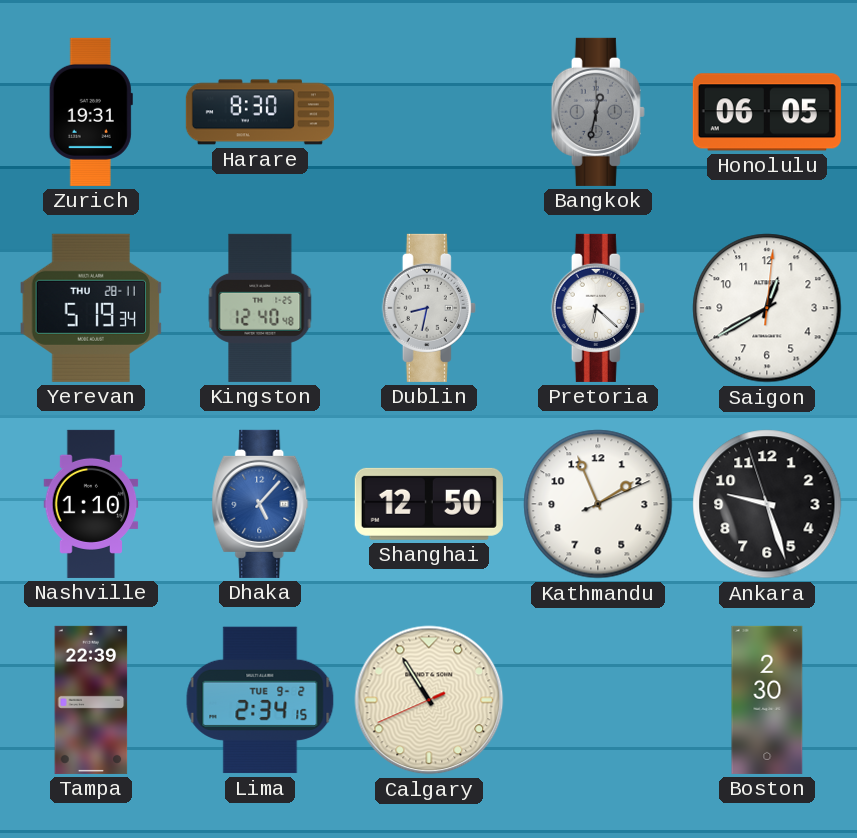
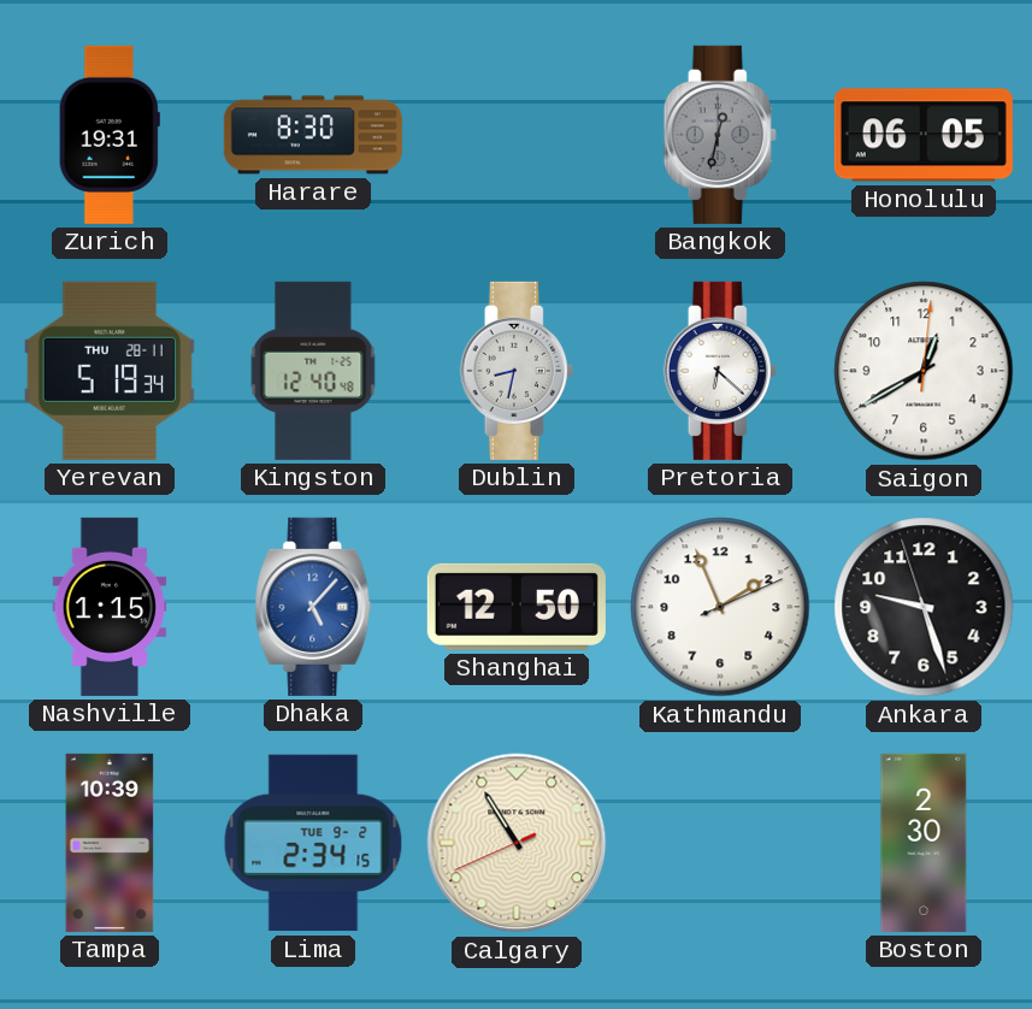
Nashville: 1:10 -> 1:15
Tampa: 22:39 -> 10:39
